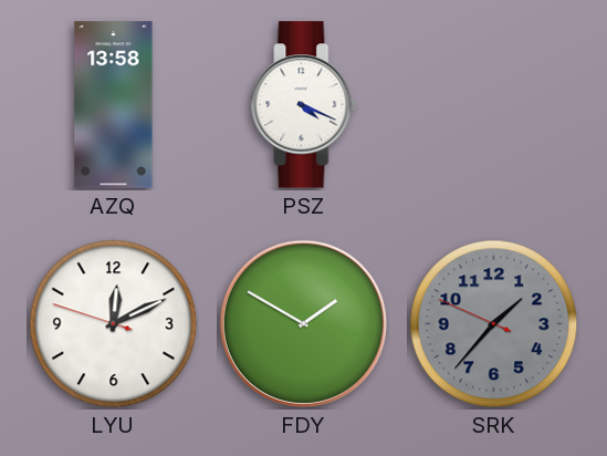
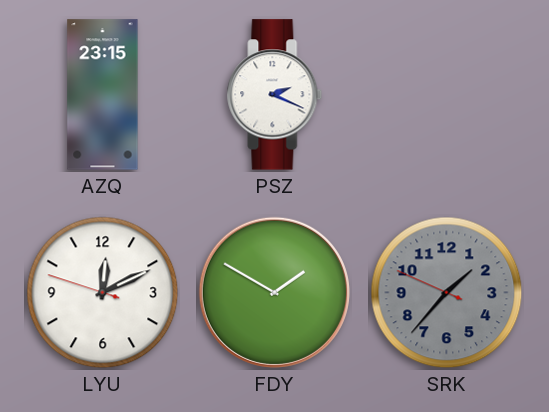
AZQ: 13:58 -> 23:15
PSZ: 4:19 -> 2:19
